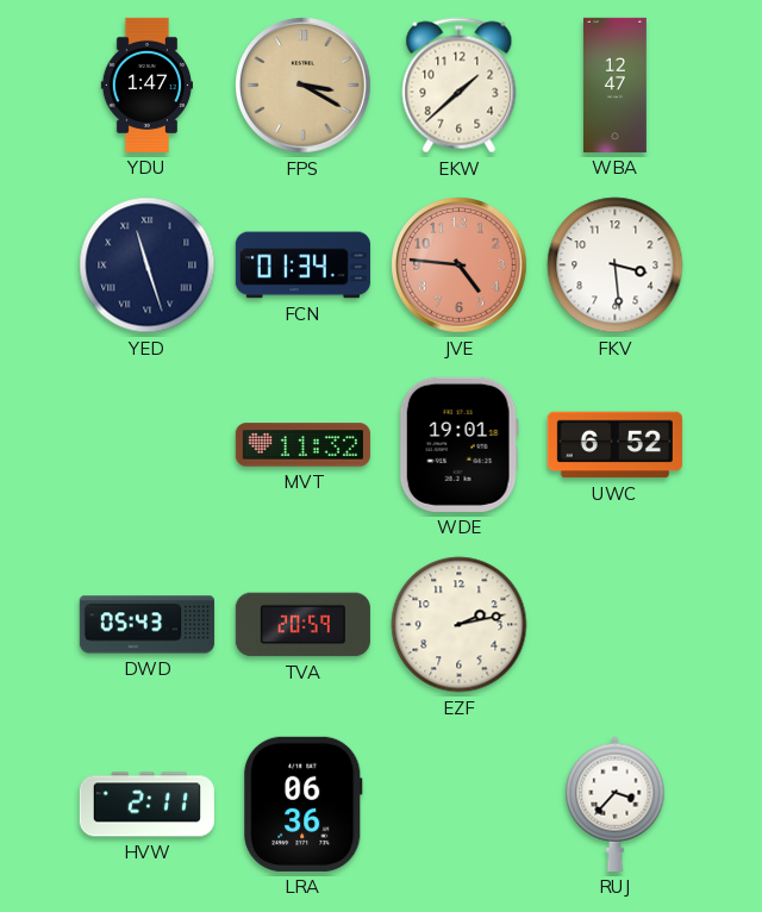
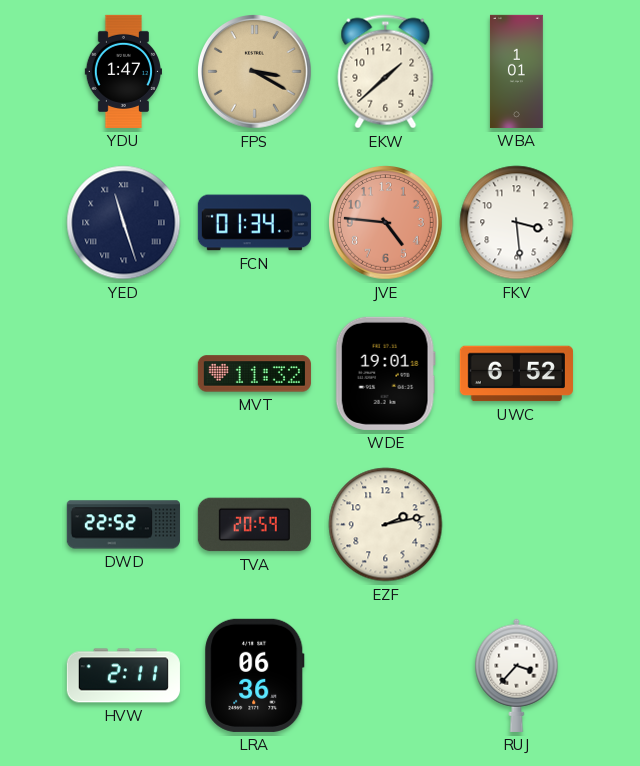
WBA: 12:47 -> 1:01
DWD: 05:43 -> 22:52
